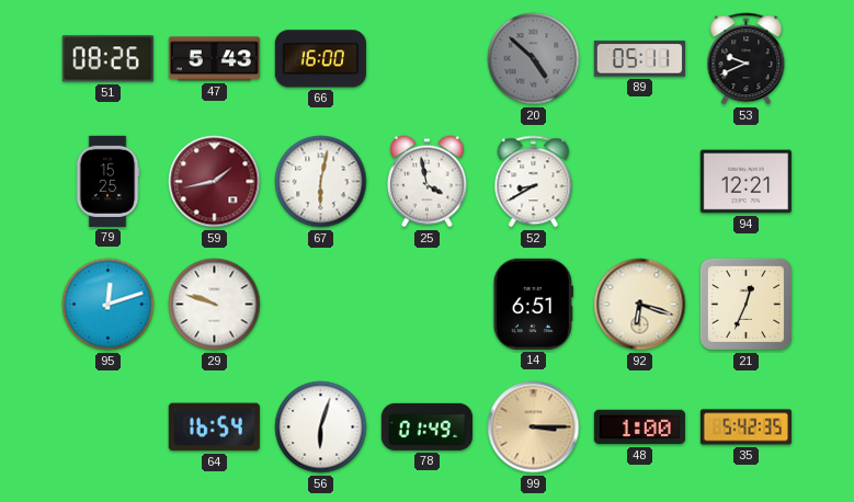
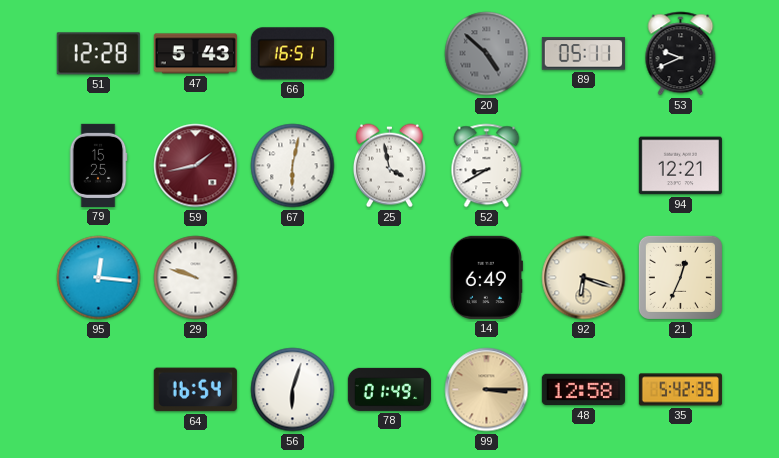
51: 08:26 -> 12:28
66: 16:00 -> 16:51
95: 12:12 -> 12:16
14: 6:51 -> 6:49
48: 1:00 -> 12:58
